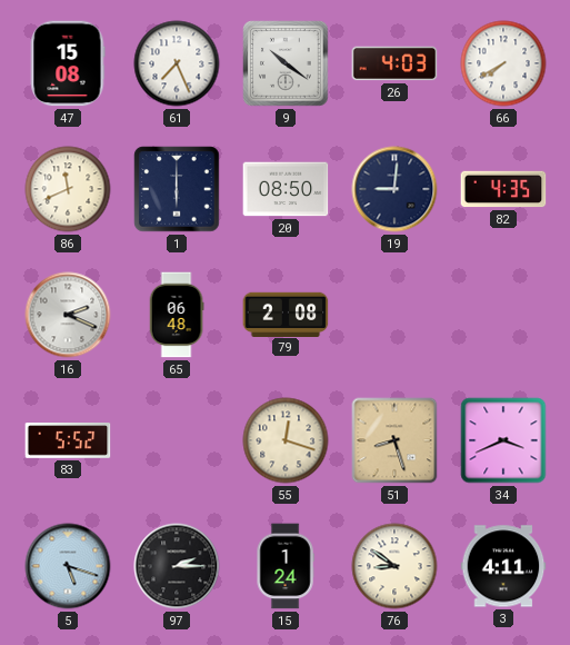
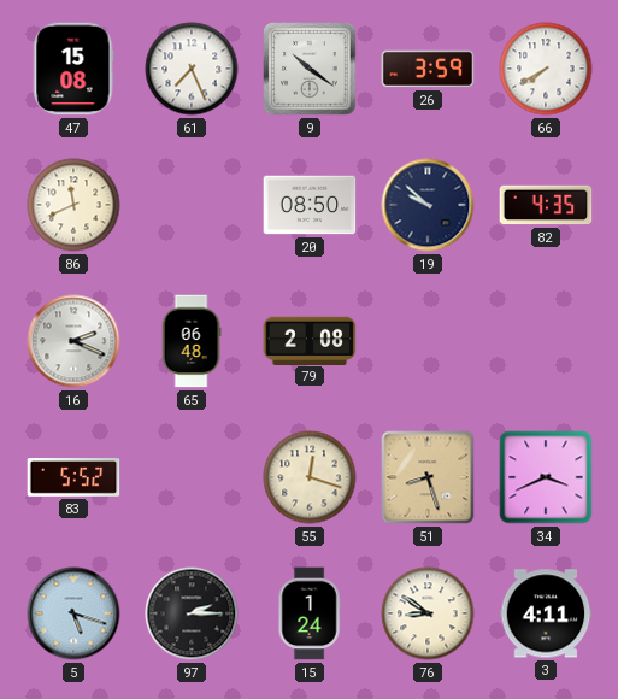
26: 4:03 -> 3:59
1: 6:00 -> none
19: 9:01 -> 9:52
